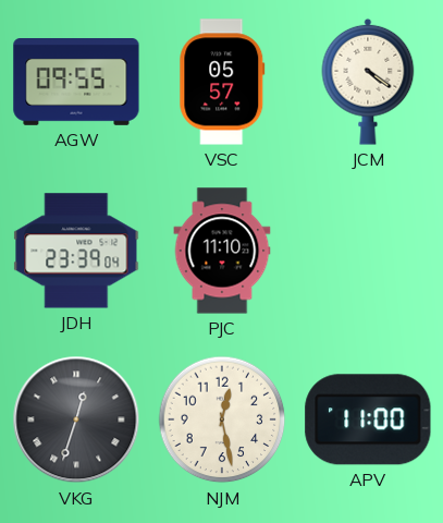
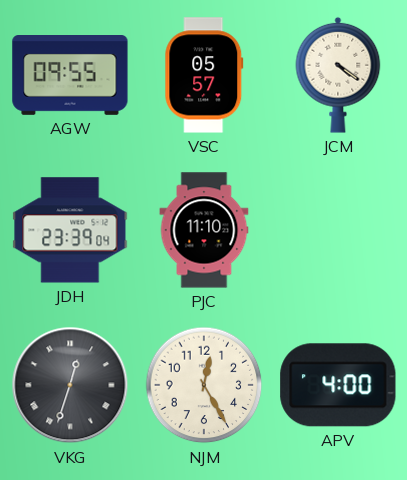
NJM: 12:28 -> 12:25
APV: 11:00 -> 4:00
